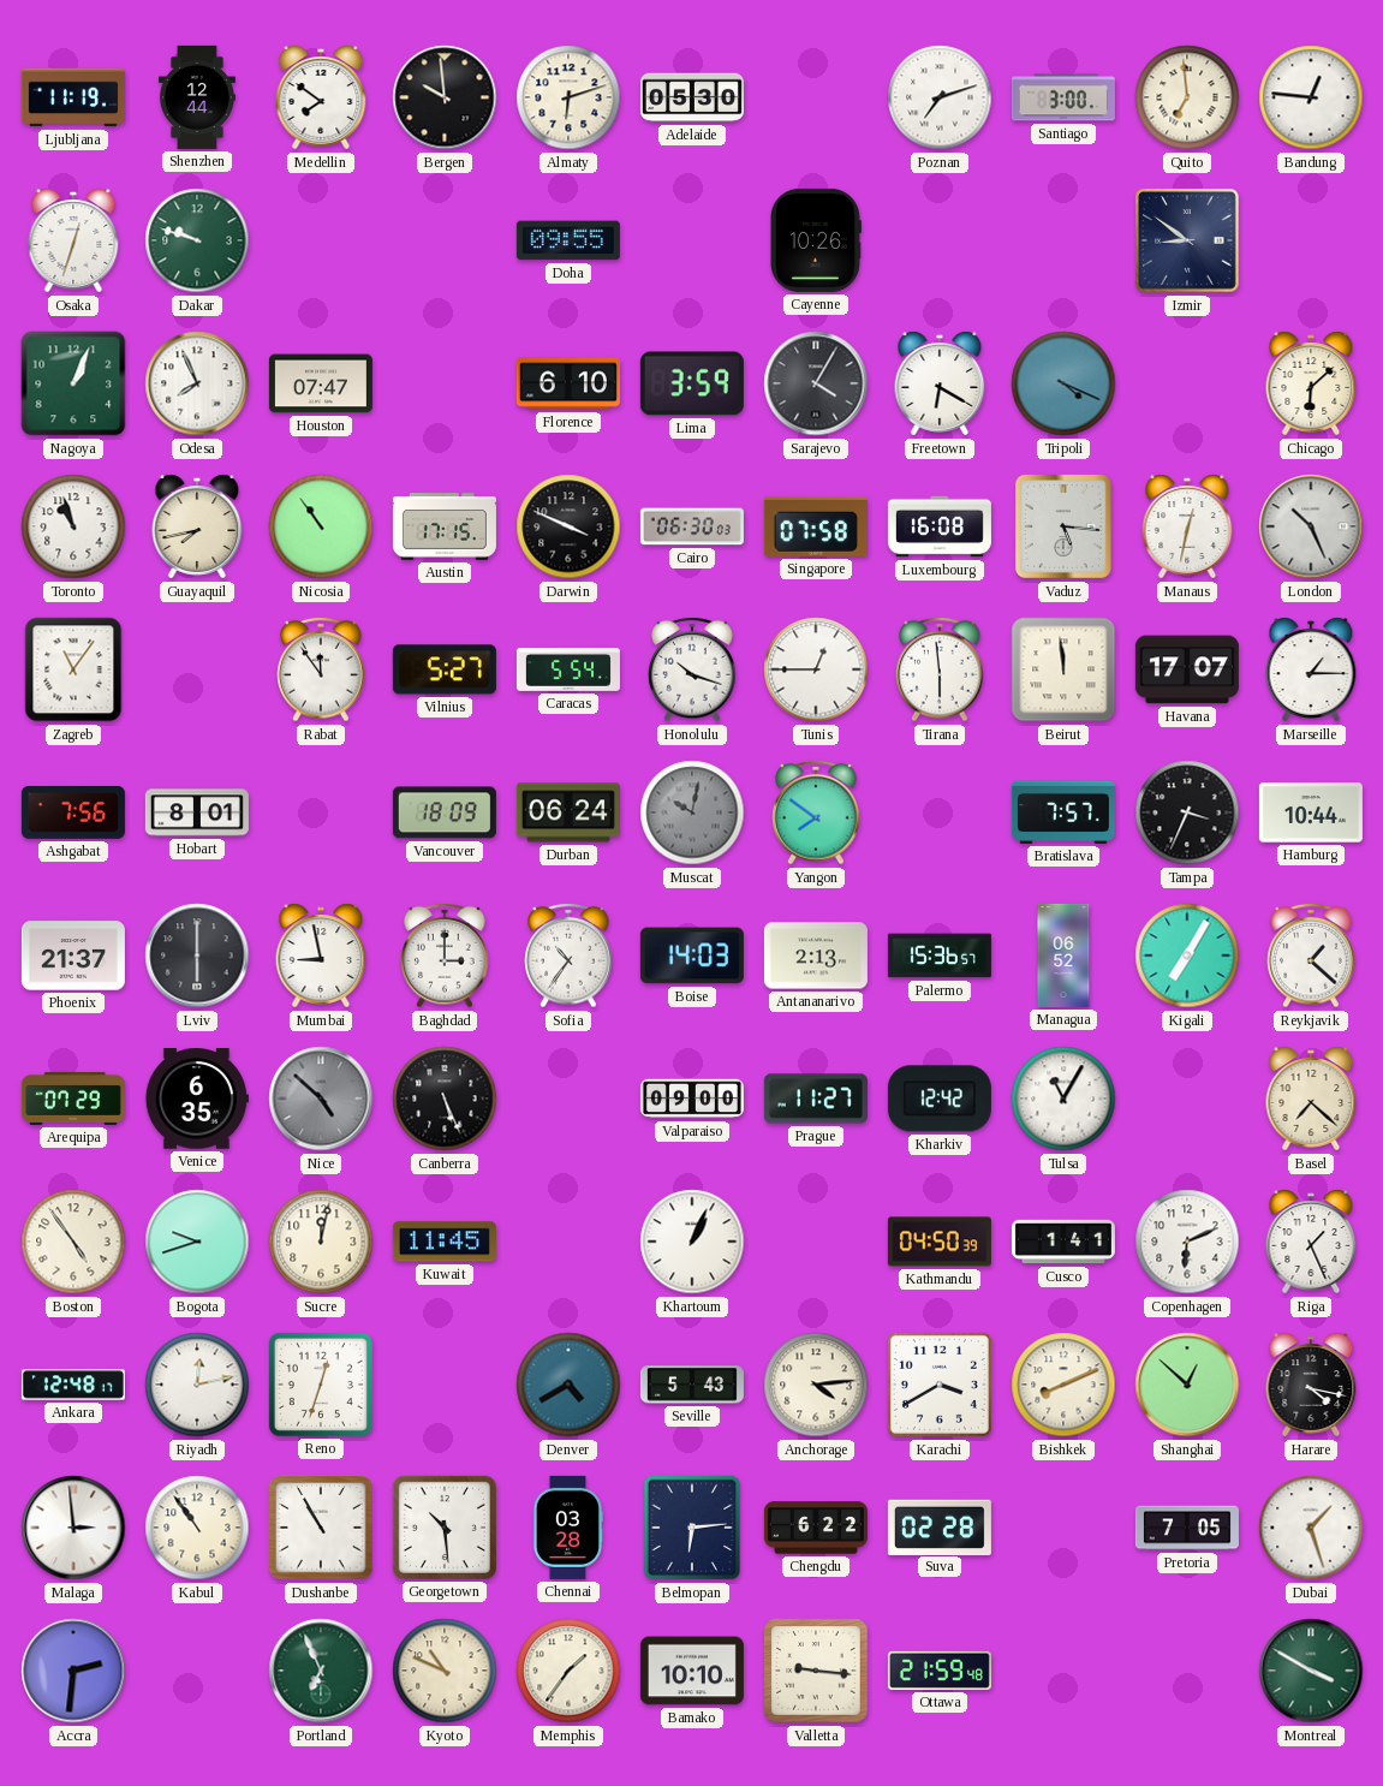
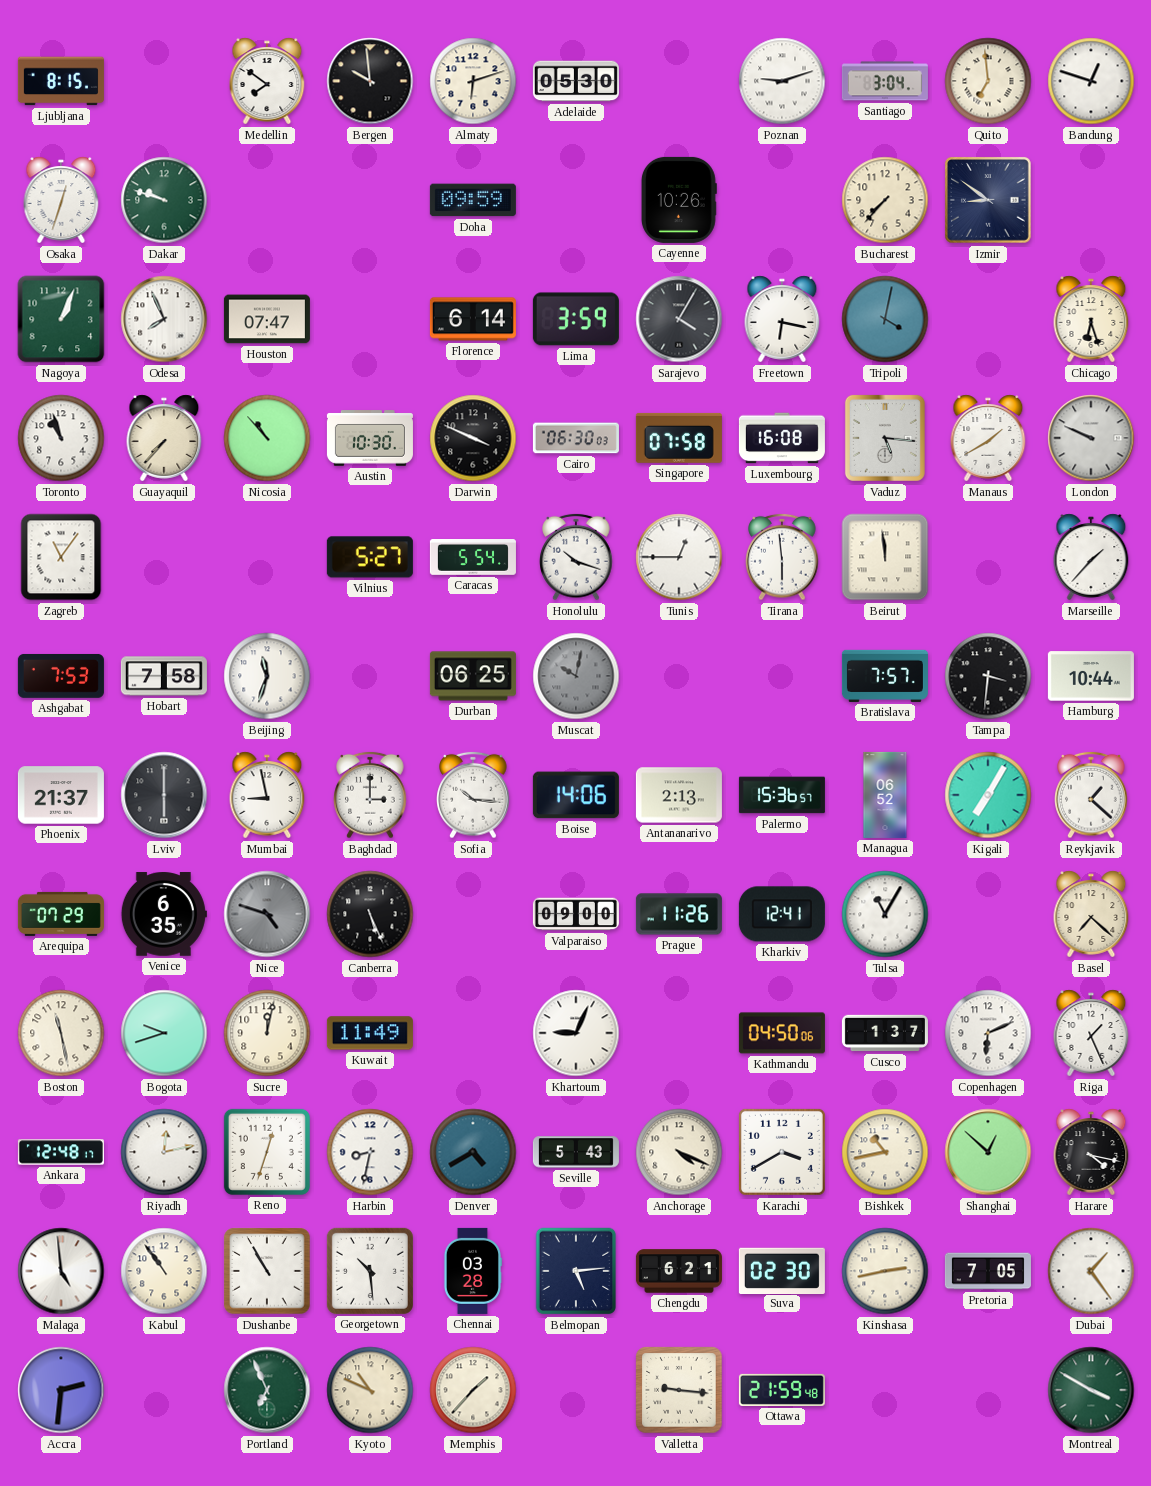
Ljubljana: 11:19 -> 8:15
Shenzhen: 12:44 -> none
Poznan: 7:12 -> 9:12
Santiago: 3:00 -> 3:04
Bandung: 12:46 -> 12:48
Doha: 09:55 -> 09:59
Bucharest: none -> 7:37
Florence: 6:10 -> 6:14
Freetown: 6:20 -> 6:17
Tripoli: 4:19 -> 4:02
Chicago: 6:08 -> 6:27
Guayaquil: 7:43 -> 7:37
Nicosia: 10:54 -> 10:53
Austin: 17:15 -> 10:30
Manaus: 12:32 -> 1:40
London: 10:26 -> 9:49
Rabat: 11:54 -> none
Havana: 17:07 -> none
Marseille: 1:15 -> 1:37
Ashgabat: 7:56 -> 7:53
Hobart: 8:01 -> 7:58
Beijing: none -> 11:33
Vancouver: 18:09 -> none
Durban: 06:24 -> 06:25
Yangon: 7:51 -> none
Tampa: 3:34 -> 3:31
Sofia: 10:36 -> 10:16
Boise: 14:03 -> 14:06
Nice: 4:52 -> 4:48
Prague: 11:27 -> 11:26
Kharkiv: 12:42 -> 12:41
Boston: 4:54 -> 11:28
Kuwait: 11:45 -> 11:49
Khartoum: 1:04 -> 9:04
Kathmandu: 04:50:39 -> 04:50:06
Cusco: 1:41 -> 1:37
Harbin: none -> 8:32
Anchorage: 4:14 -> 4:19
Bishkek: 8:11 -> 10:43
Malaga: 2:59 -> 4:59
Belmopan: 6:14 -> 5:14
Chengdu: 6:22 -> 6:21
Suva: 02:28 -> 02:30
Kinshasa: none -> 2:43
Dubai: 1:27 -> 1:24
Memphis: 1:36 -> 1:37
Bamako: 10:10 -> none
